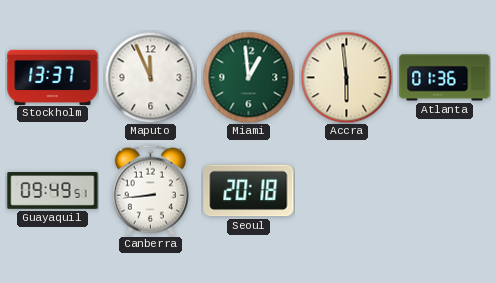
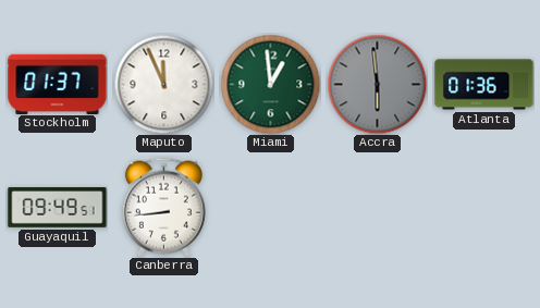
Stockholm: 13:37 -> 01:37
Accra dial: cream -> grey
Seoul: 20:18 -> none
